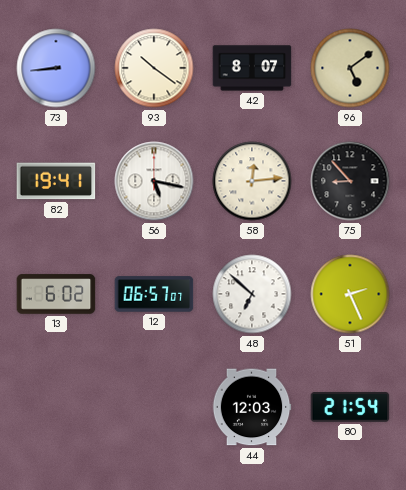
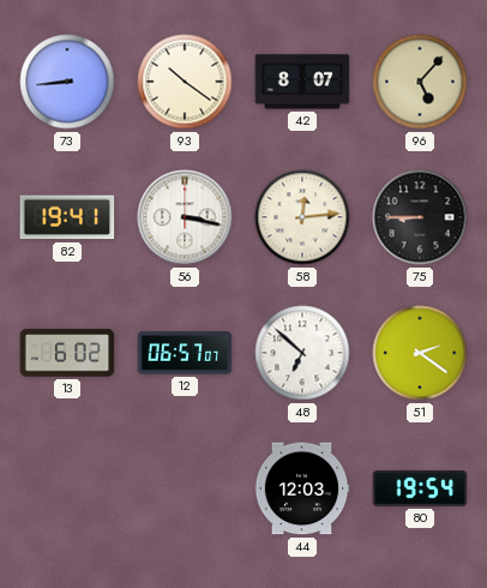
96: 5:09 -> 5:07
56: 5:17 -> 3:17
75: 8:53 -> 8:45
51: 2:26 -> 2:21
80: 21:54 -> 19:54
